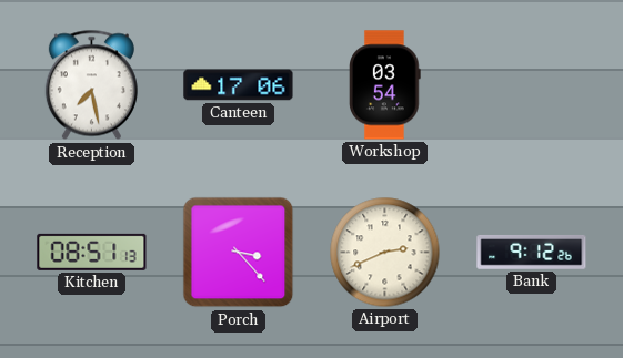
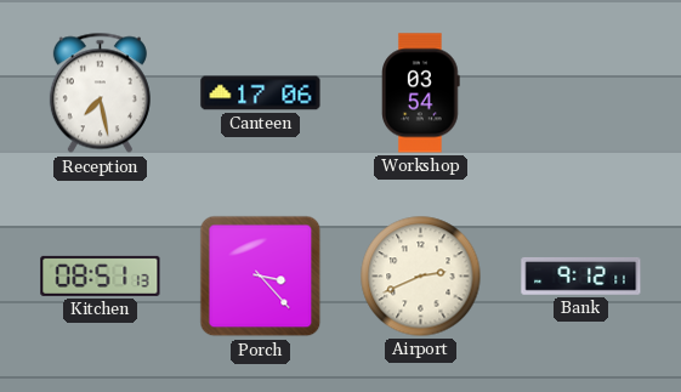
Bank: 9:12:26 -> 9:12:11
